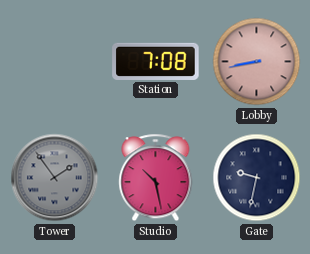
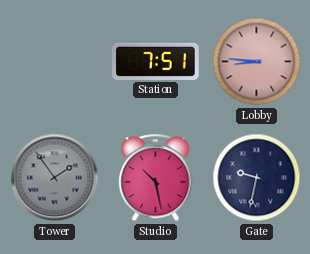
Station: 7:08 -> 7:51
Lobby: 8:43 -> 8:46
